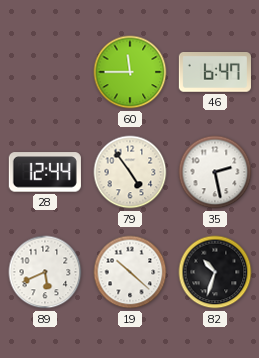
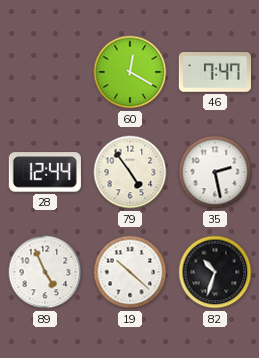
60: 11:45 -> 12:20
46: 6:47 -> 7:47
89: 5:41 -> 4:56
